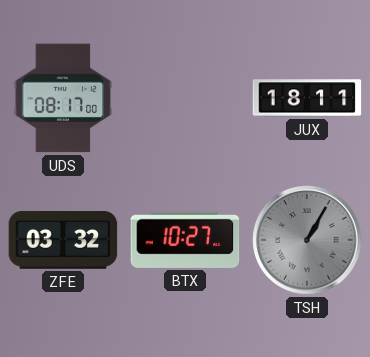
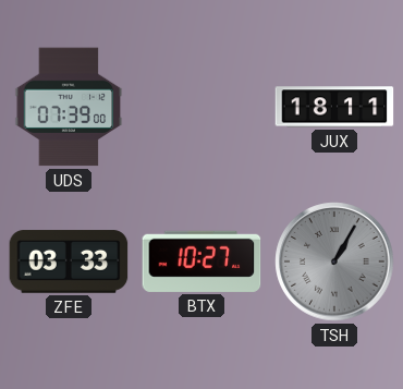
UDS: 08:17 -> 07:39
ZFE: 03:32 -> 03:33
